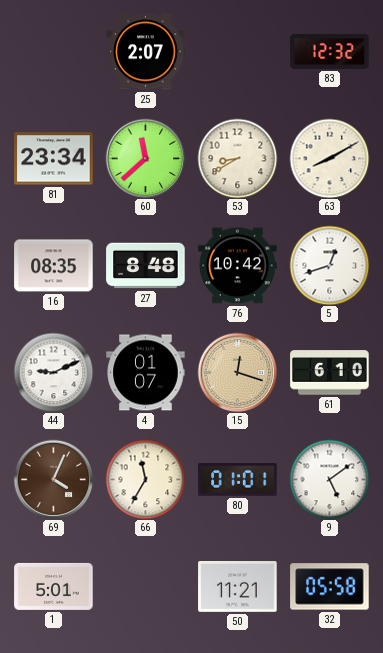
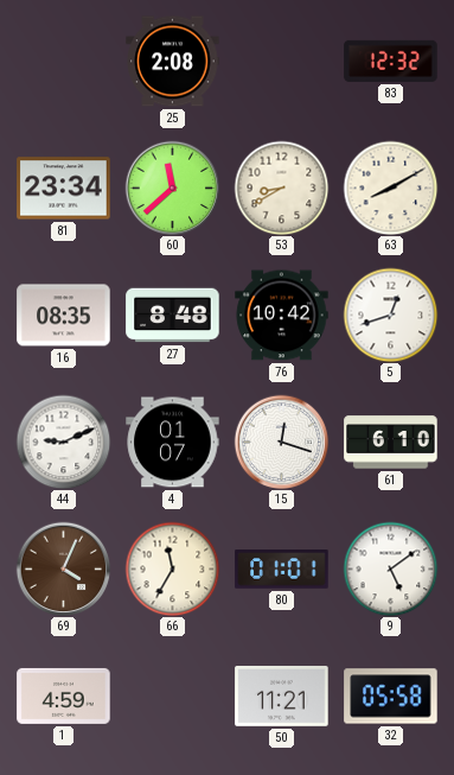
25: 2:07 -> 2:08
15 dial: champagne -> white
1: 5:01 -> 4:59
